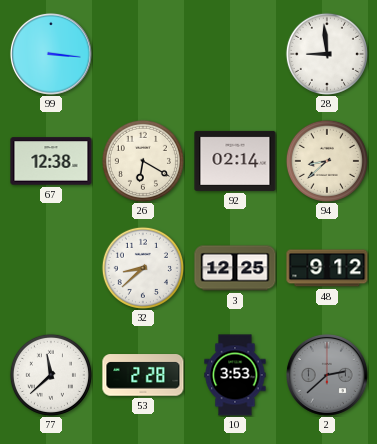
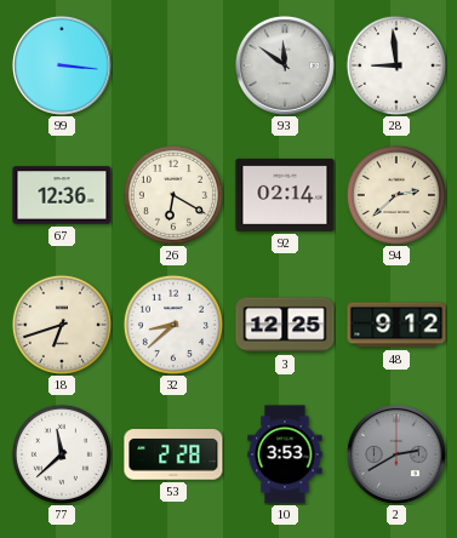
93: none -> 11:51
67: 12:38 -> 12:36
94: 8:38 -> 2:38
18: none -> 6:42
2: 2:38 -> 2:40
